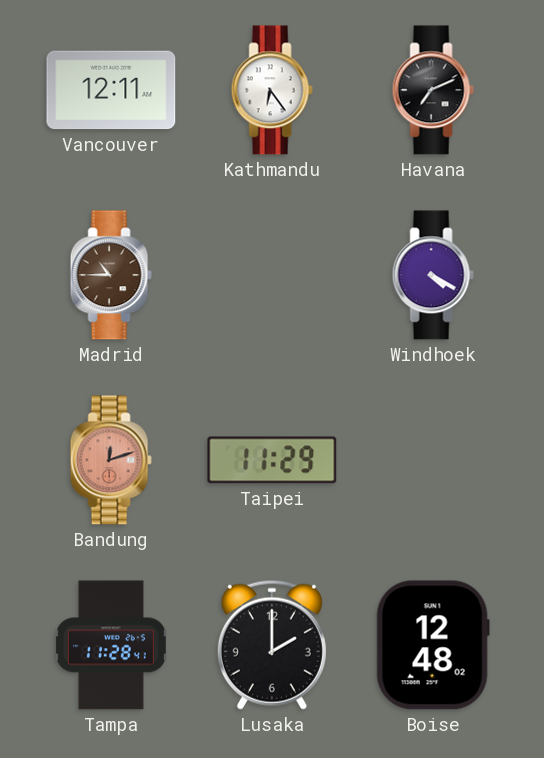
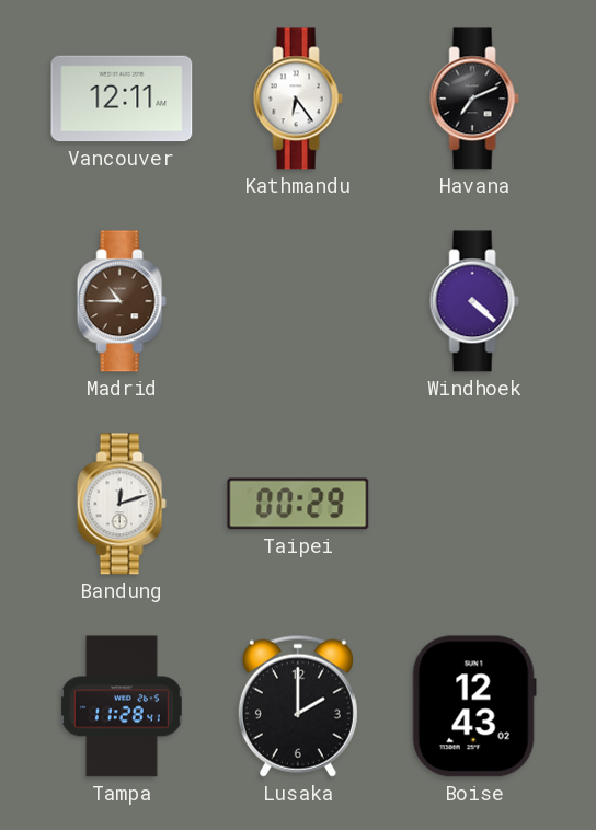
Windhoek: 4:20 -> 4:22
Bandung dial: salmon -> white
Taipei: 11:29 -> 00:29
Boise: 12:48 -> 12:43
